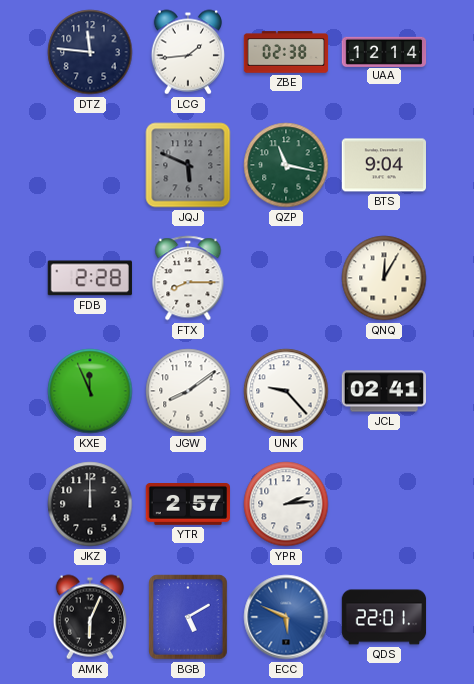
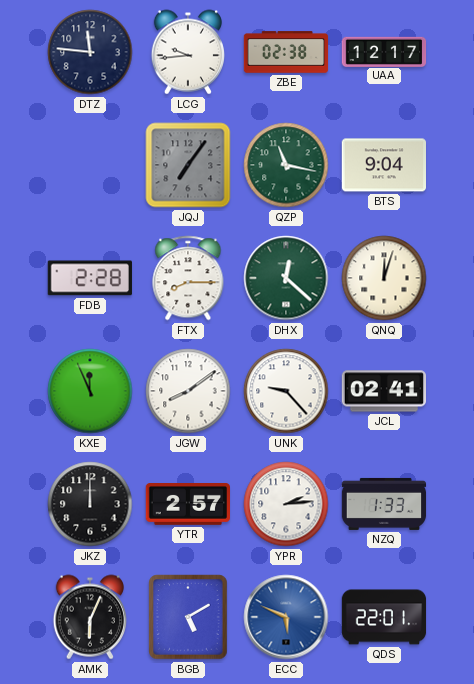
LCG: 1:44 -> 9:44
UAA: 12:14 -> 12:17
JQJ: 5:49 -> 7:06
DHX: none -> 12:22
QNQ: 12:05 -> 12:03
NZQ: none -> 1:33
